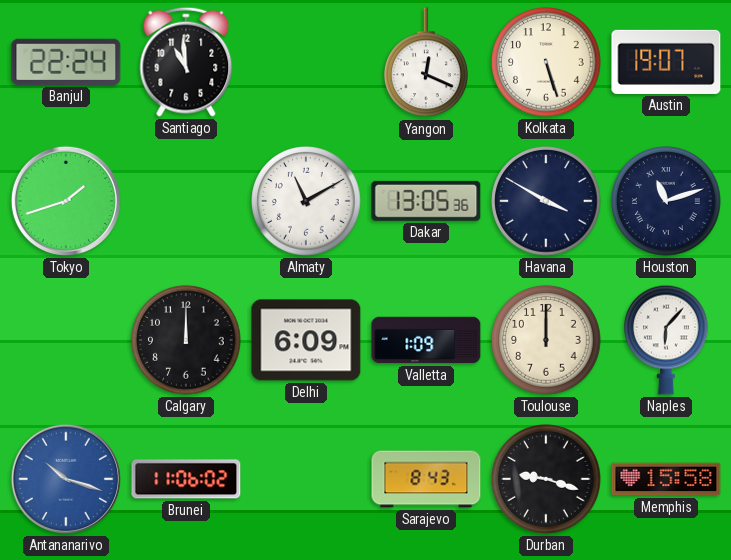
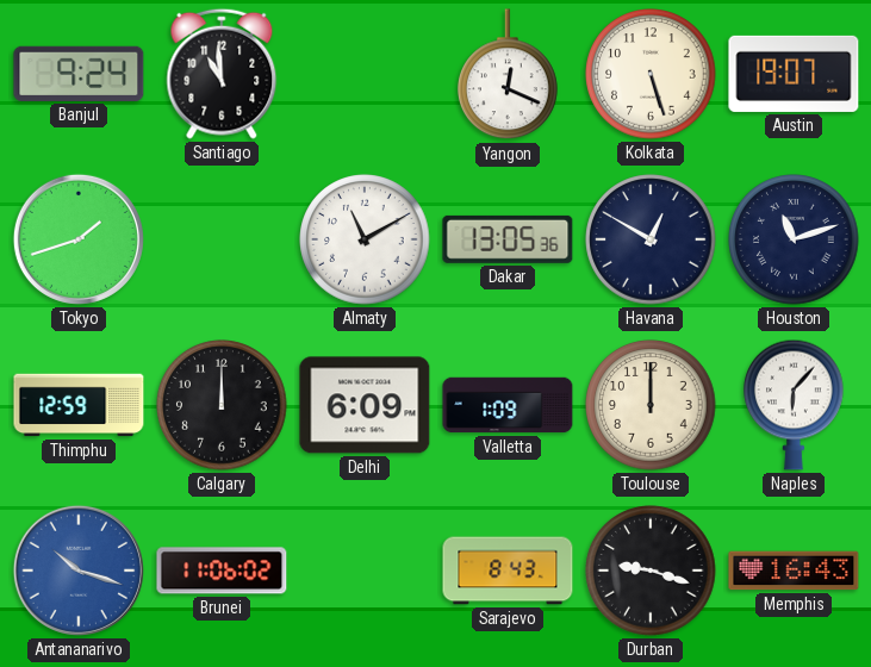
Banjul: 22:24 -> 9:24
Havana: 3:50 -> 12:50
Thimphu: none -> 12:59
Memphis: 15:58 -> 16:43
